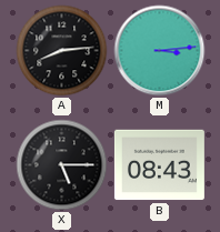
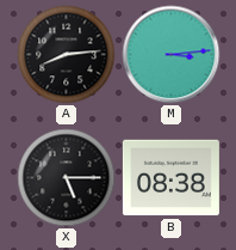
B: 08:43 -> 08:38
